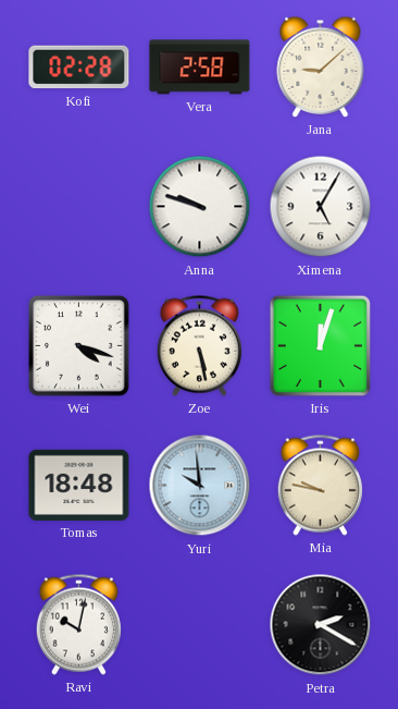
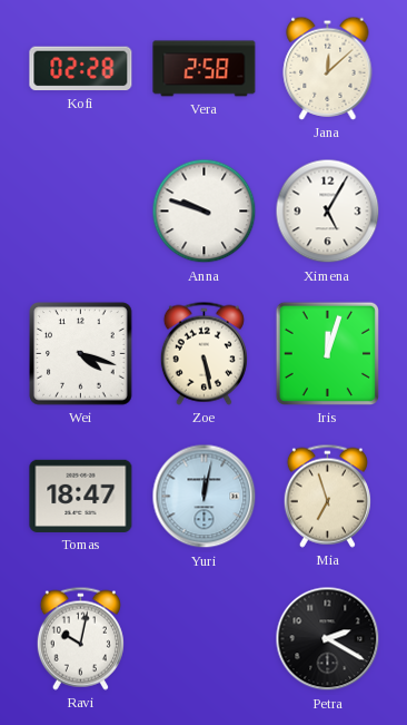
Jana: 9:08 -> 12:08
Tomas: 18:48 -> 18:47
Yuri: 9:59 -> 12:02
Mia: 9:47 -> 6:57
